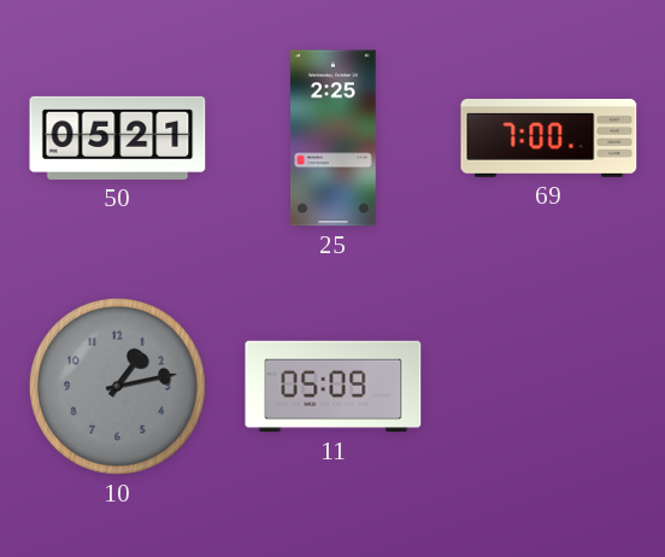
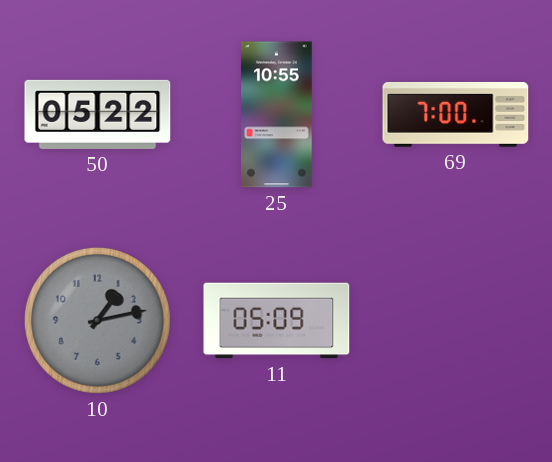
50: 05:21 -> 05:22
25: 2:25 -> 10:55
